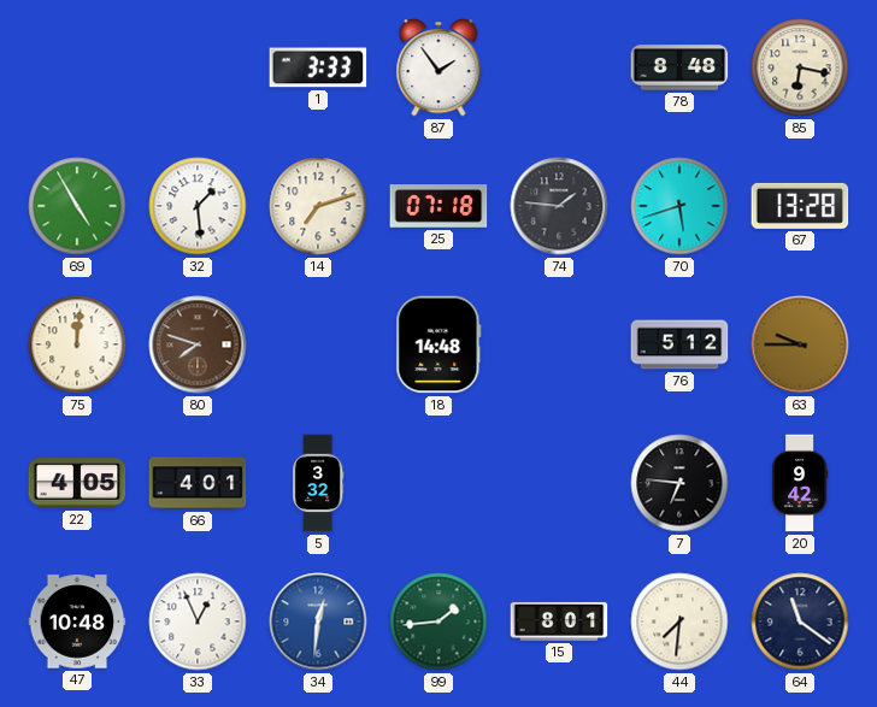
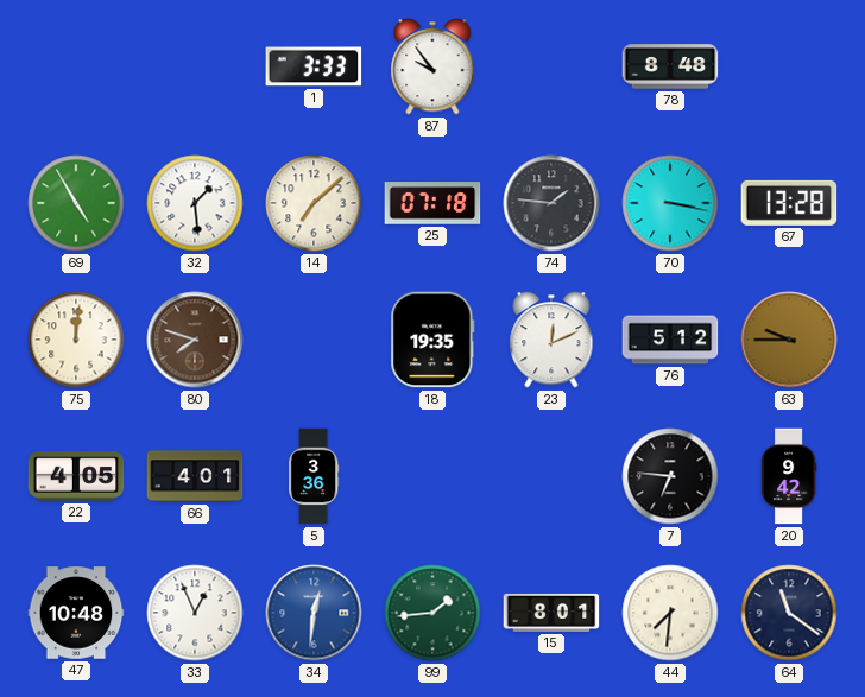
87: 1:54 -> 9:54
85: 6:17 -> none
14: 7:12 -> 7:08
70: 5:42 -> 3:17
18: 14:48 -> 19:35
23: none -> 12:11
5: 3:32 -> 3:36
